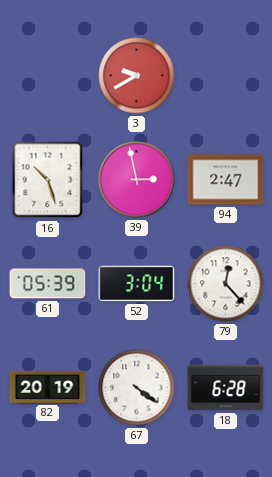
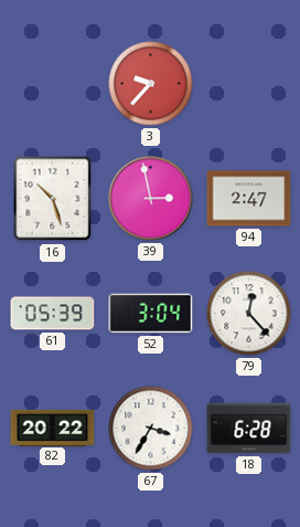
3: 9:40 -> 9:37
82: 20:19 -> 20:22
67: 4:21 -> 3:35
